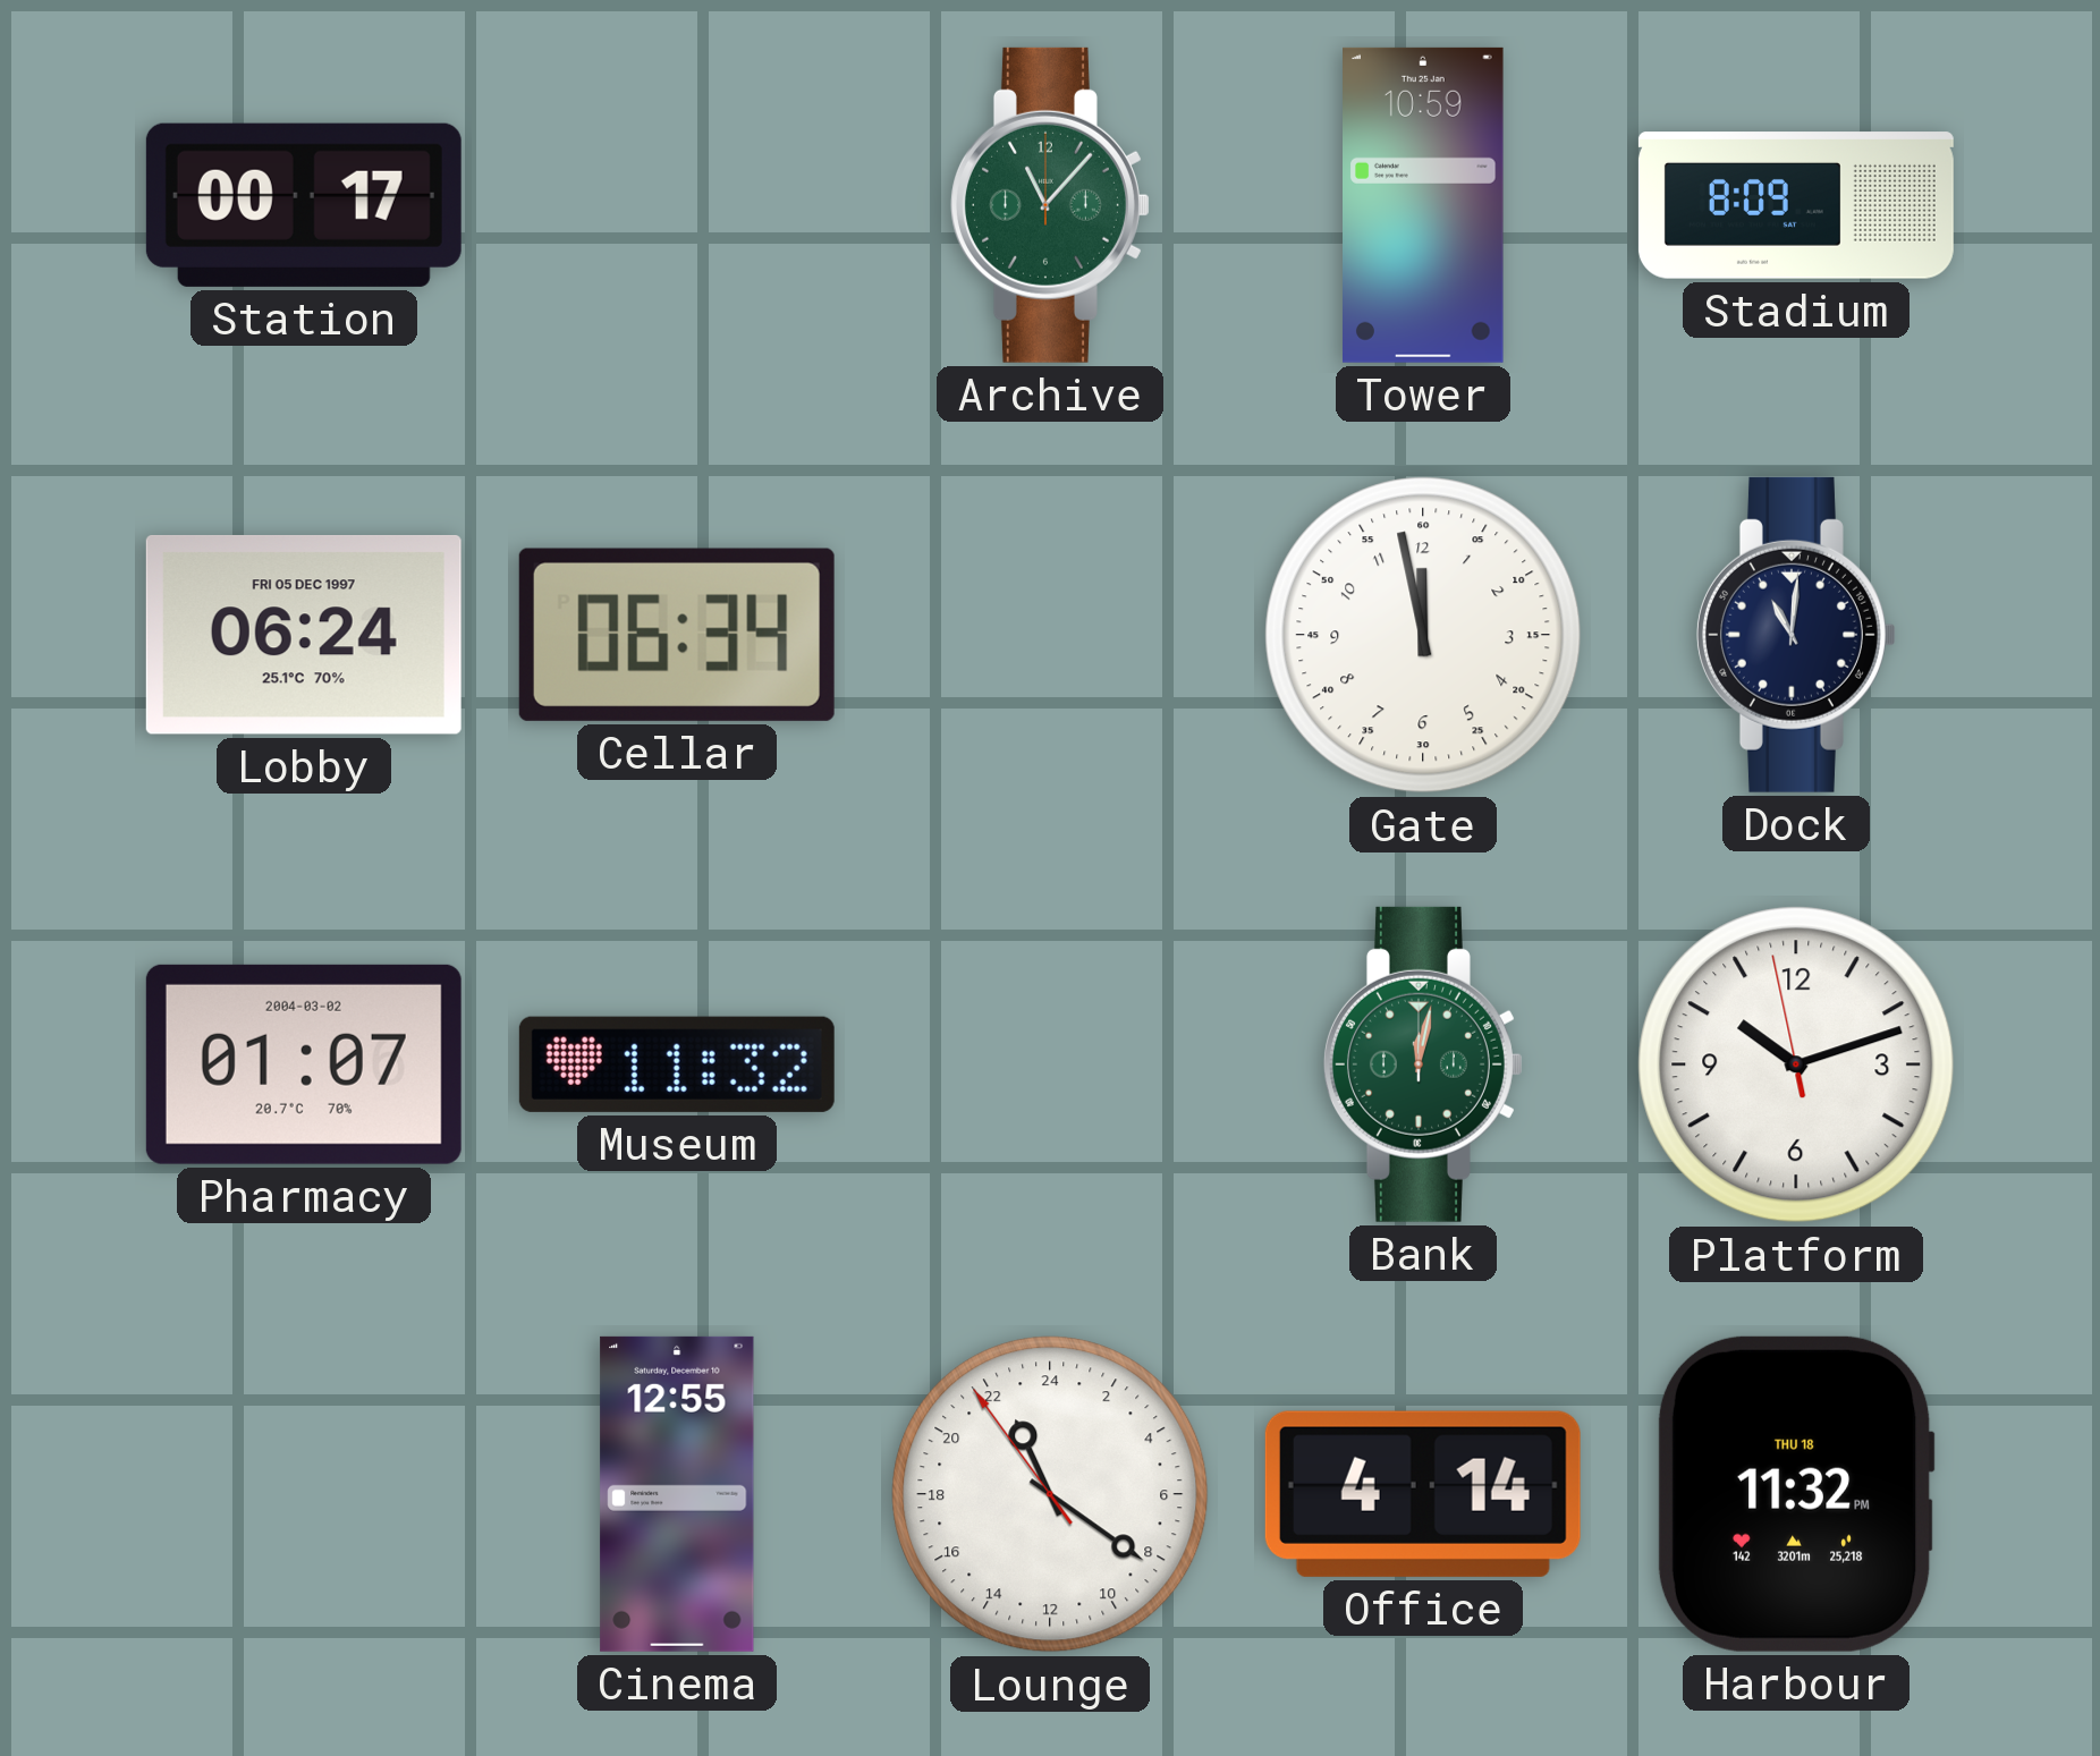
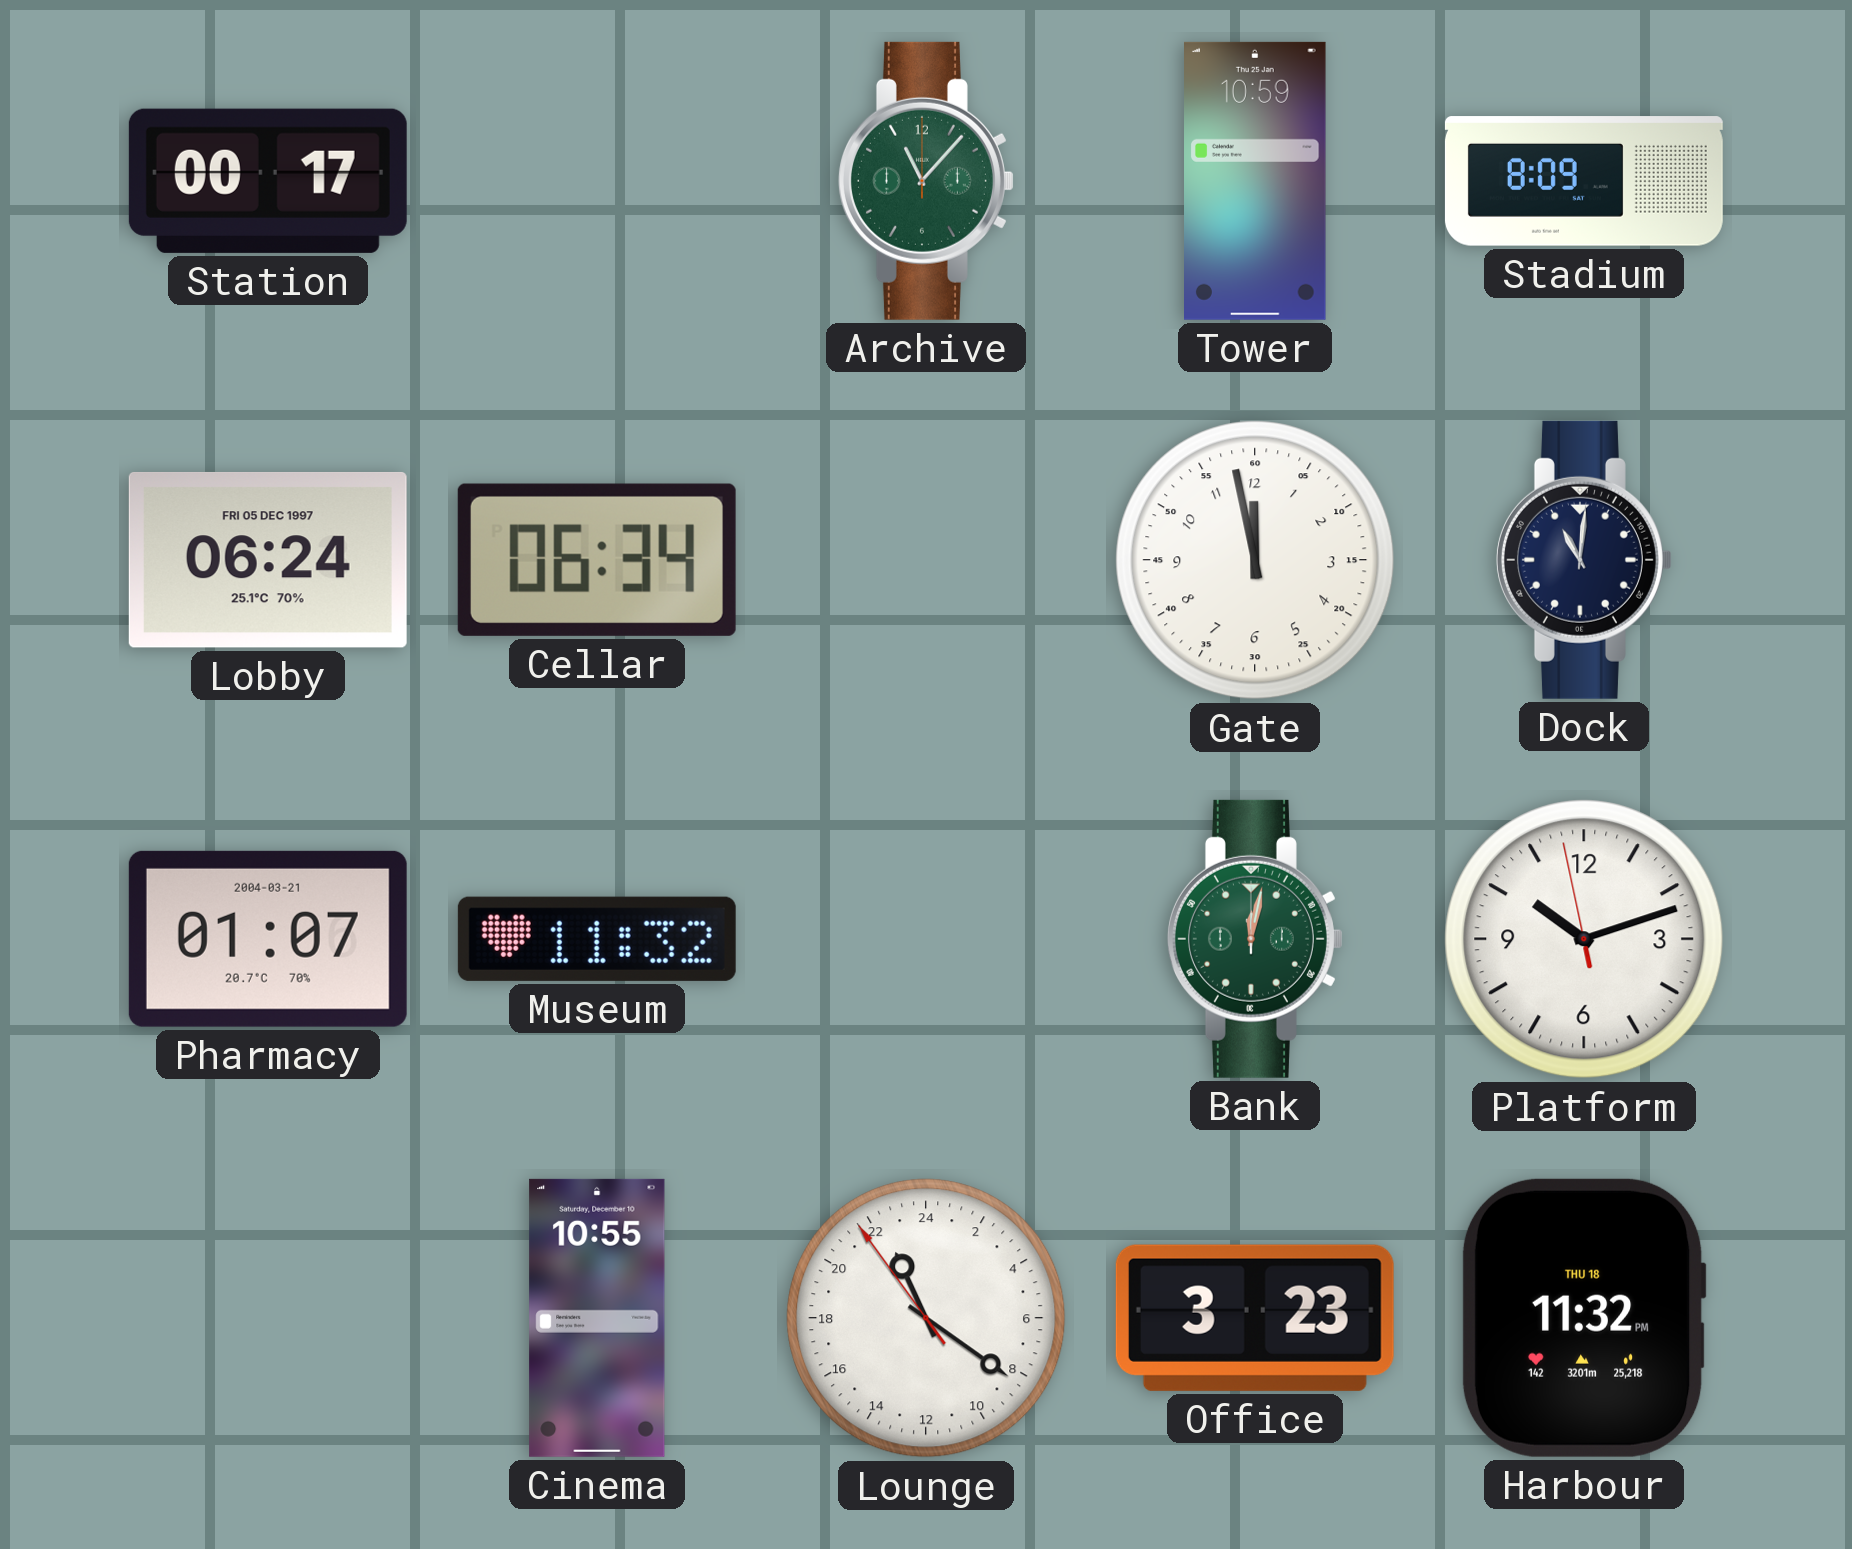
Pharmacy date: 2004-03-02 -> 2004-03-21
Cinema: 12:55 -> 10:55
Office: 4:14 -> 3:23
